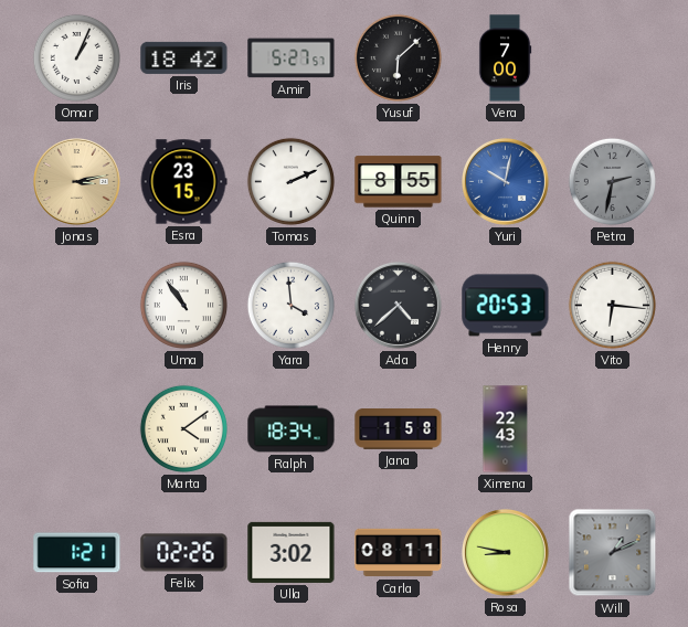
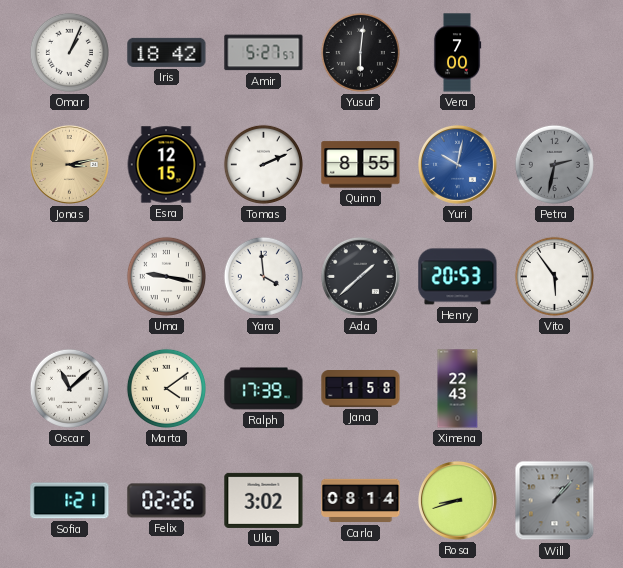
Yusuf: 6:08 -> 6:01
Esra: 23:15 -> 12:15
Uma: 10:54 -> 9:17
Ada: 4:38 -> 1:38
Vito: 6:16 -> 5:54
Oscar: none -> 11:08
Ralph: 18:34 -> 17:39
Carla: 08:11 -> 08:14
Rosa: 8:47 -> 8:42
Will: 1:11 -> 1:07
